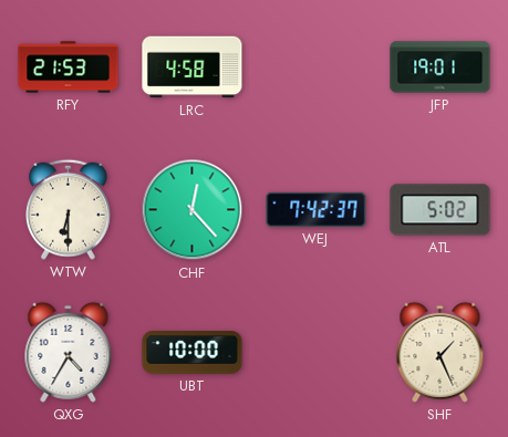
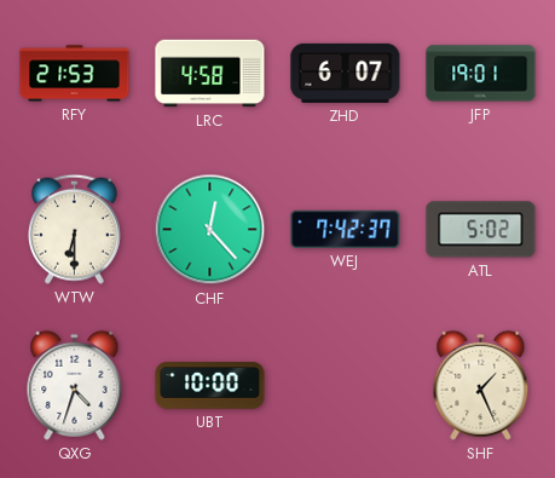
ZHD: none -> 6:07
QXG: 4:35 -> 4:33
